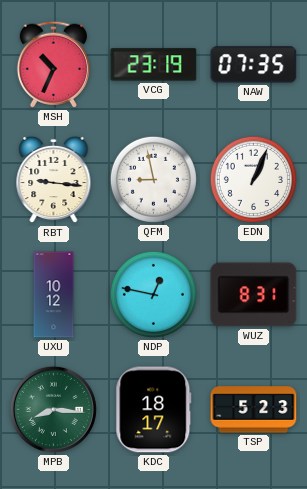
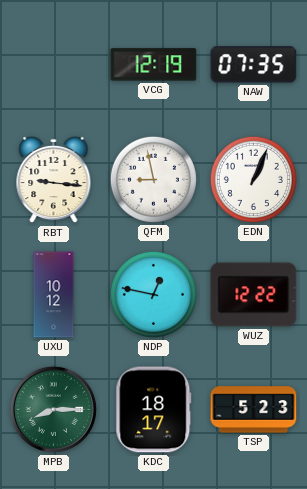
MSH: 10:34 -> none
VCG: 23:19 -> 12:19
WUZ: 8:31 -> 12:22
MPB: 8:16 -> 8:15
